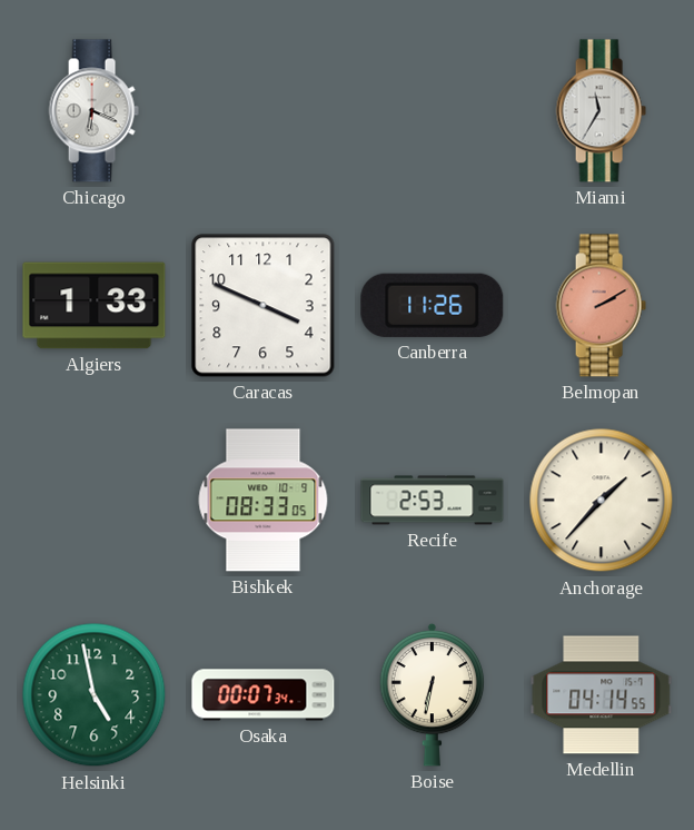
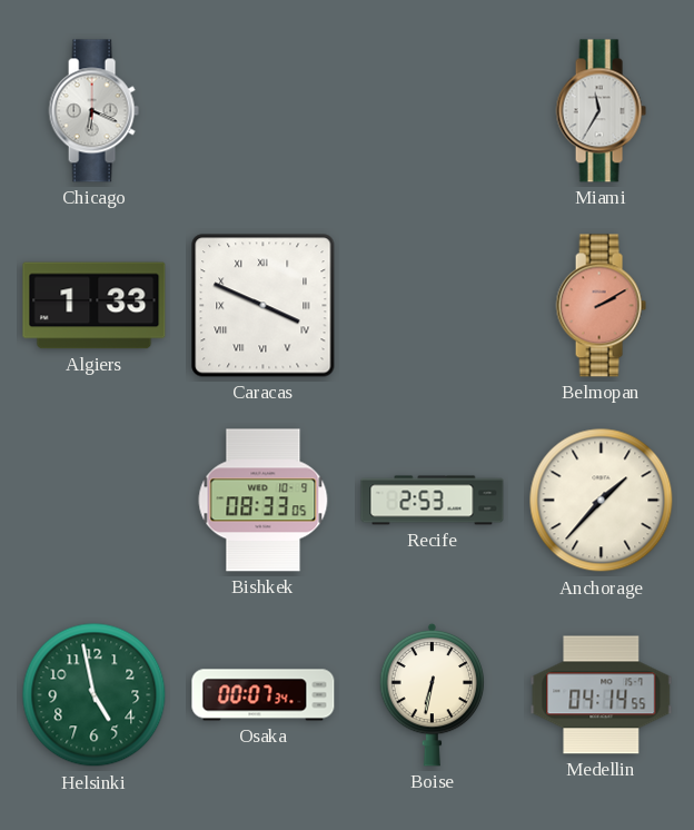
Caracas numerals: Arabic -> Roman
Canberra: 11:26 -> none
